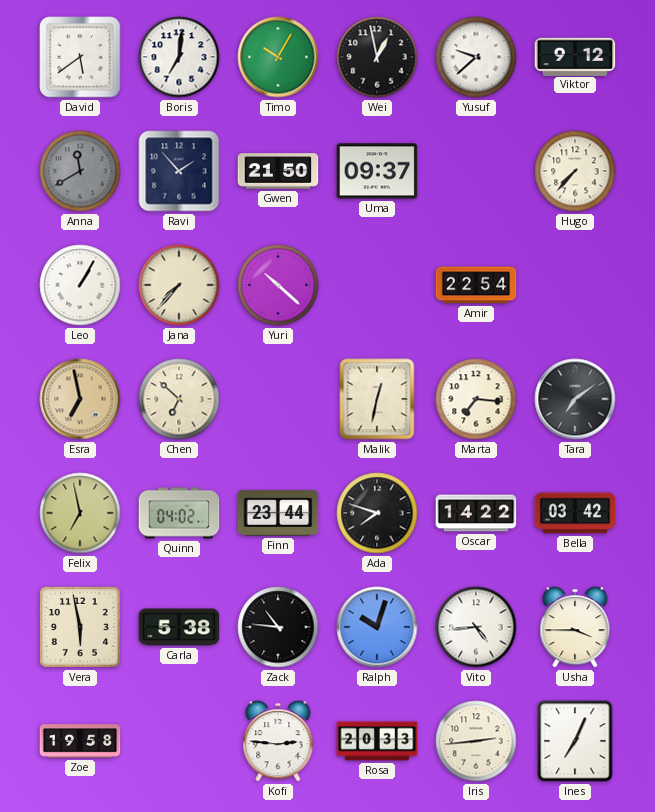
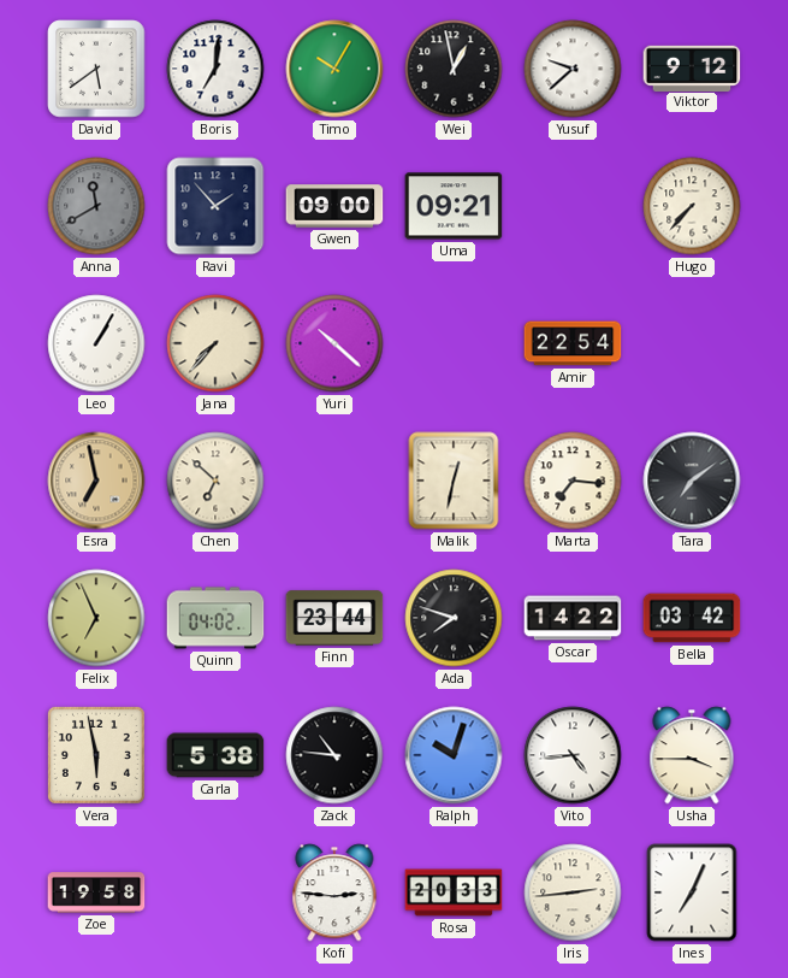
Gwen: 21:50 -> 09:00
Uma: 09:37 -> 09:21
Felix: 6:58 -> 6:56
